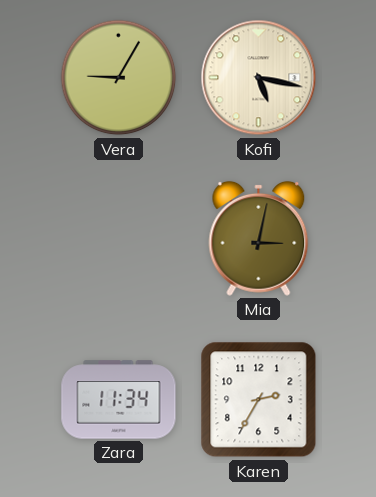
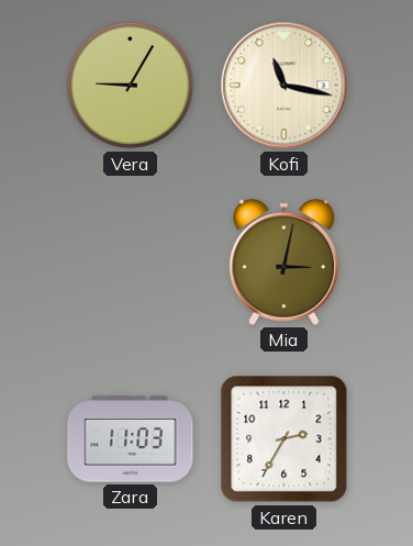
Kofi: 5:17 -> 11:17
Zara: 11:34 -> 11:03
